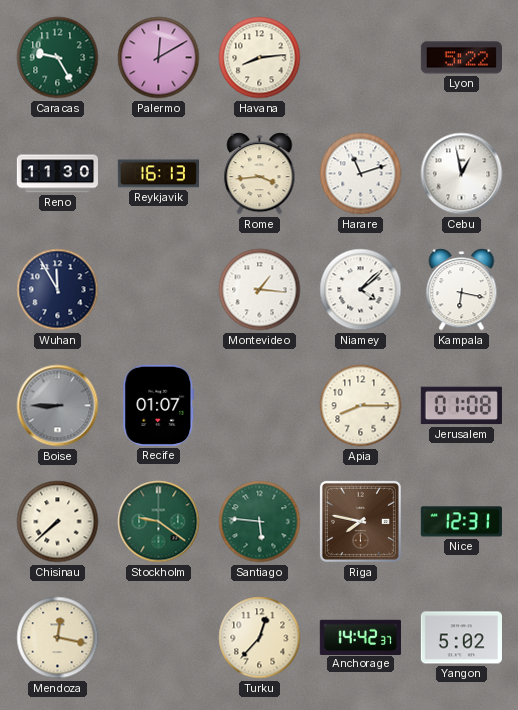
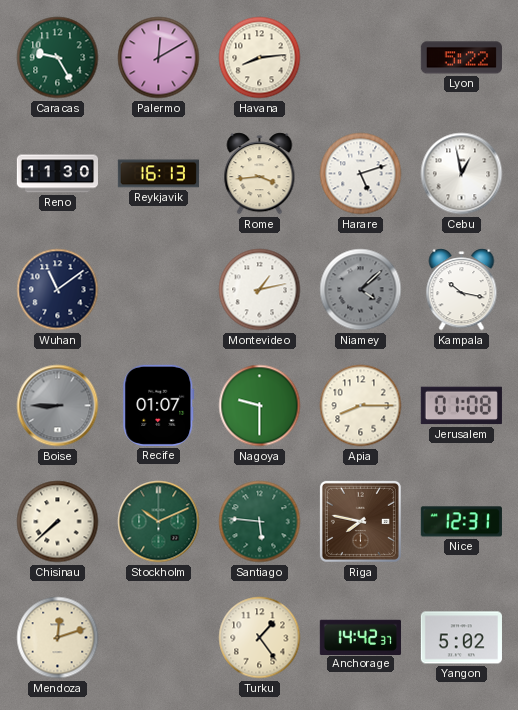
Harare: 11:12 -> 5:12
Wuhan: 11:55 -> 11:09
Montevideo: 1:16 -> 1:13
Niamey dial: white -> grey
Kampala: 6:17 -> 10:17
Nagoya: none -> 9:30
Stockholm: 9:21 -> 10:11
Mendoza: 12:17 -> 12:12
Turku: 12:37 -> 1:24
